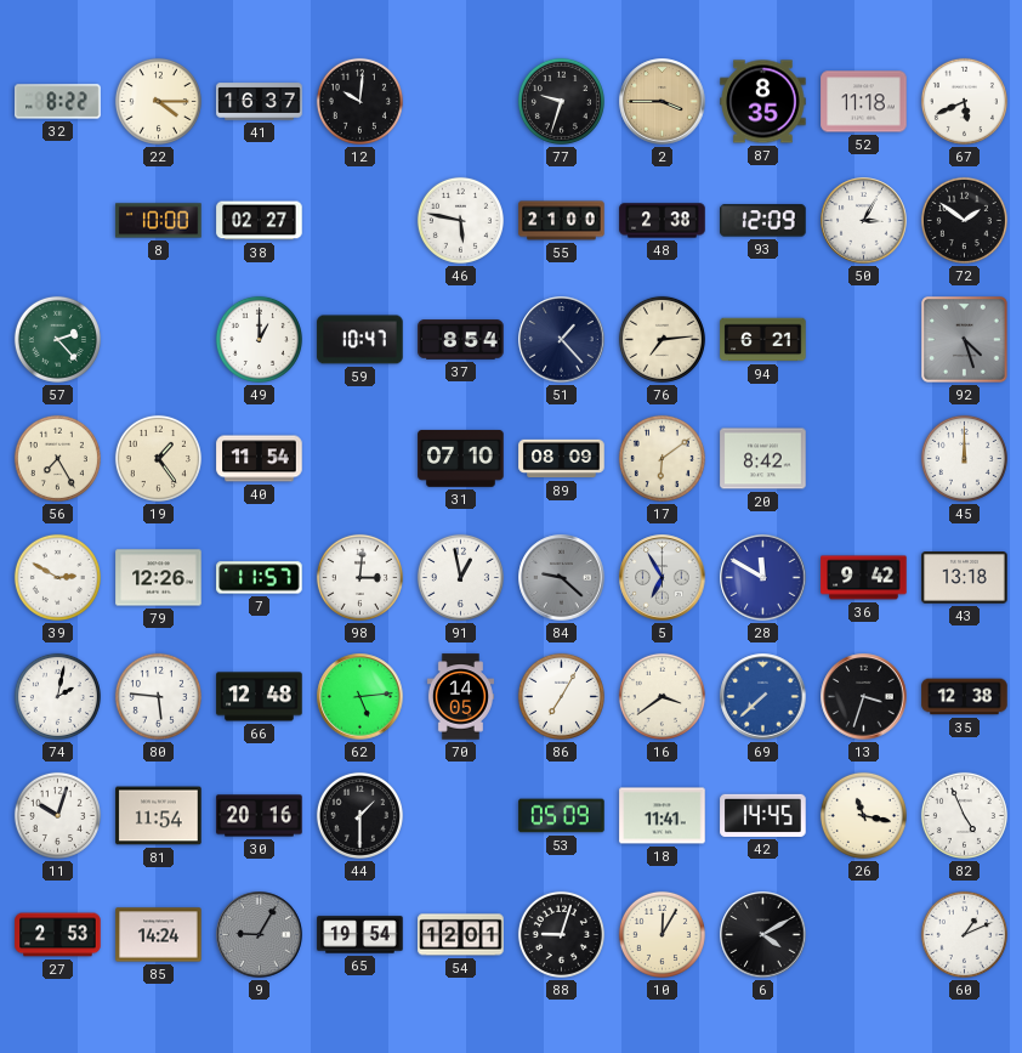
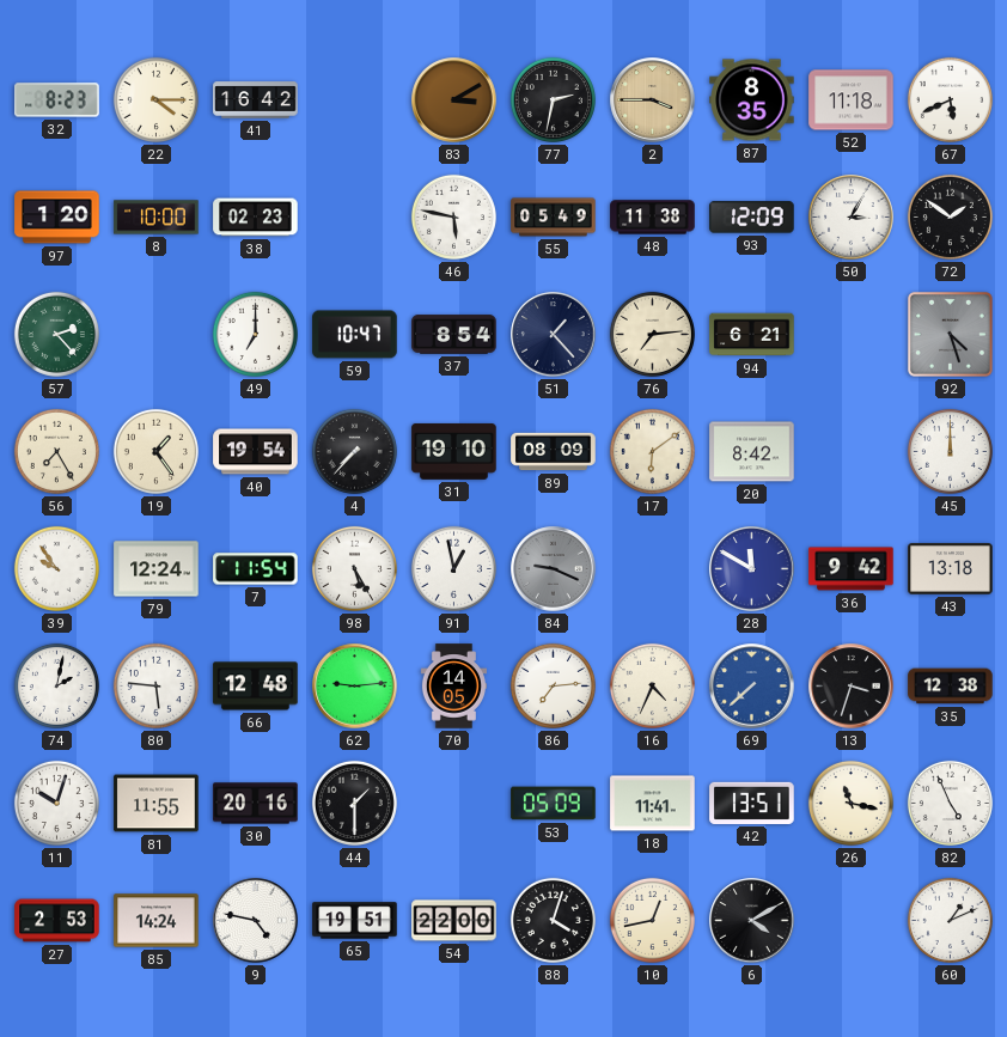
32: 8:22 -> 8:23
41: 16:37 -> 16:42
12: 10:01 -> none
83: none -> 3:10
77: 9:33 -> 2:32
97: none -> 1:20
38: 02:27 -> 02:23
55: 21:00 -> 05:49
48: 2:38 -> 11:38
49: 1:00 -> 7:00
40: 11:54 -> 19:54
4: none -> 7:37
31: 07:10 -> 19:10
39: 2:50 -> 9:54
79: 12:26 -> 12:24
7: 11:57 -> 11:54
98: 3:01 -> 5:25
84: 9:22 -> 9:19
5: 6:55 -> none
62: 5:14 -> 9:14
86: 7:05 -> 7:14
16: 3:39 -> 4:34
81: 11:54 -> 11:55
42: 14:45 -> 13:51
9: 9:05 -> 4:47
9 dial: grey -> white
65: 19:54 -> 19:51
54: 12:01 -> 22:00
88: 9:03 -> 4:03
10: 12:05 -> 12:43
